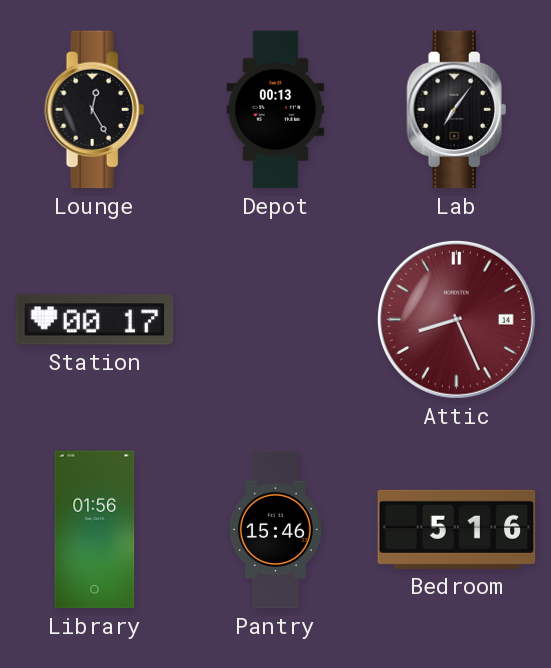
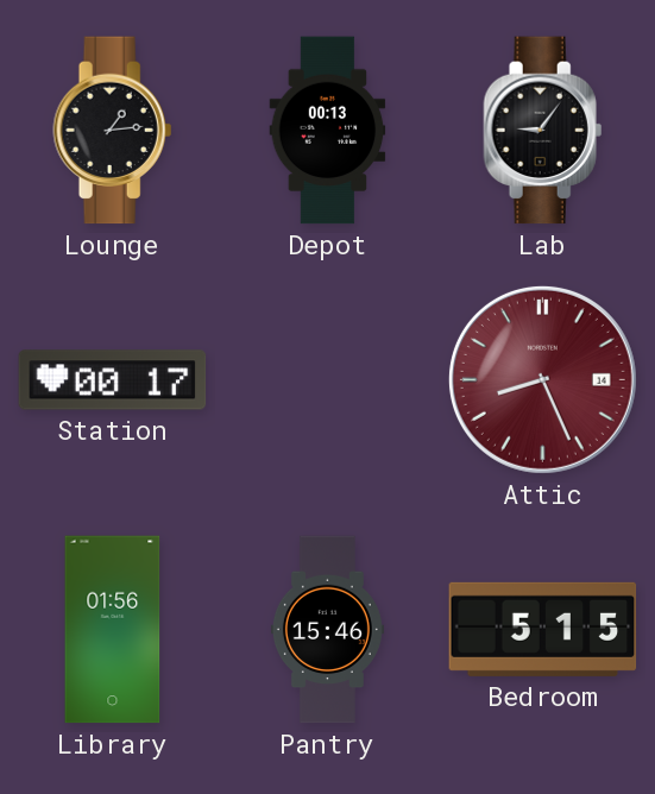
Lounge: 12:25 -> 1:14
Lab: 7:06 -> 9:06
Bedroom: 5:16 -> 5:15
